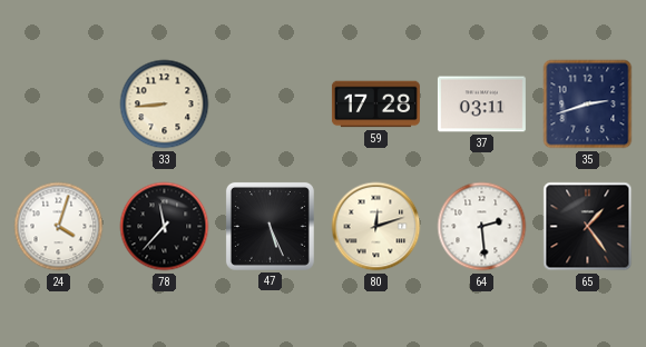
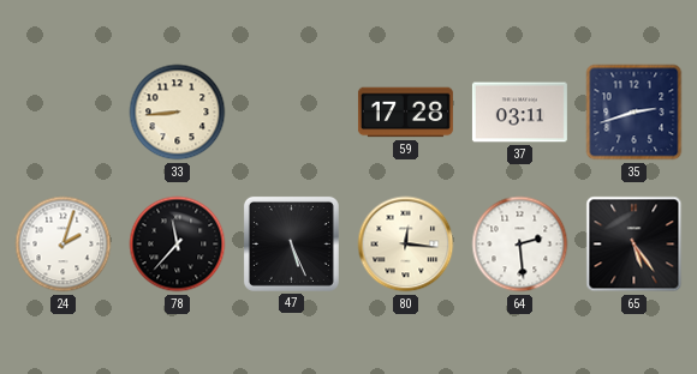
24: 4:03 -> 2:03
80: 12:12 -> 12:16
65: 1:24 -> 5:24
